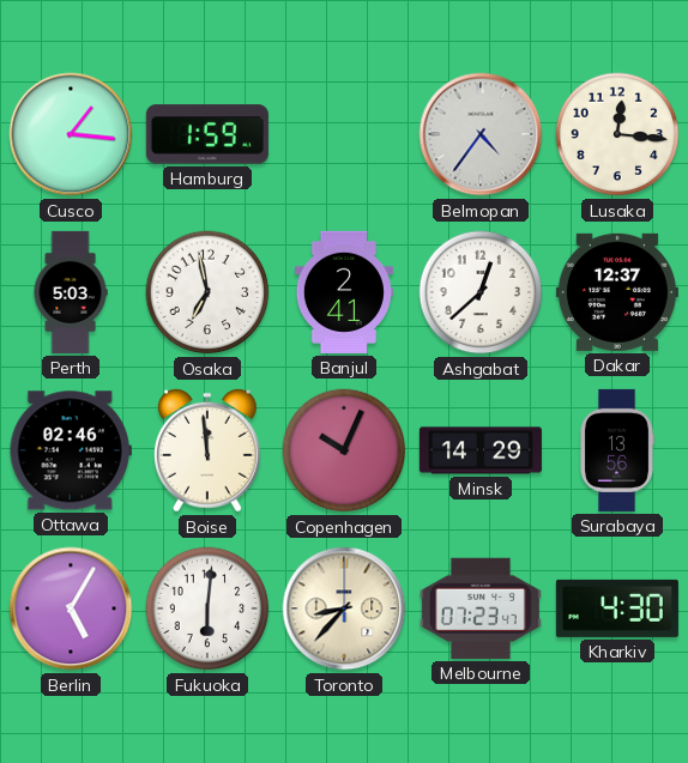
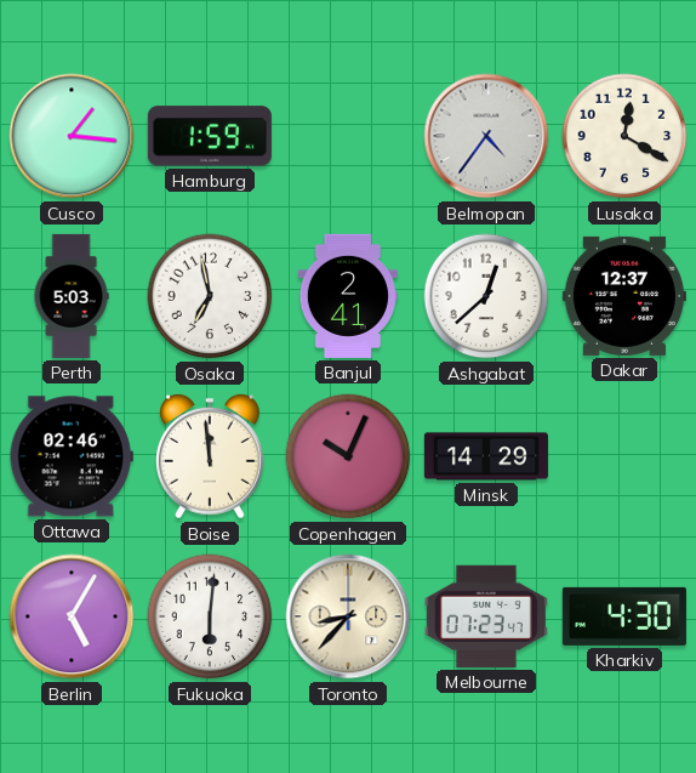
Lusaka: 12:16 -> 12:20
Surabaya: 13:56 -> none
